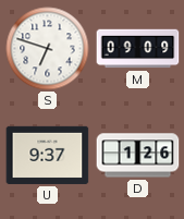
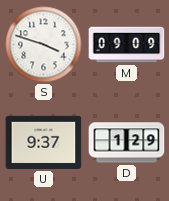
S: 6:48 -> 3:48
D: 1:26 -> 1:29
